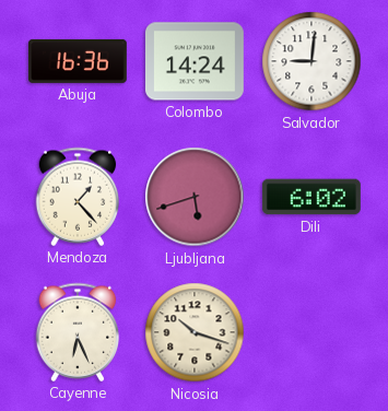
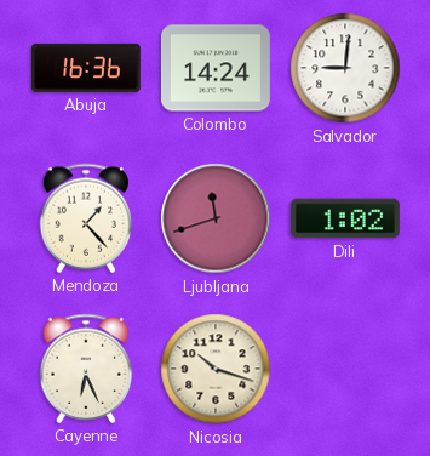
Ljubljana: 5:42 -> 11:42
Dili: 6:02 -> 1:02
